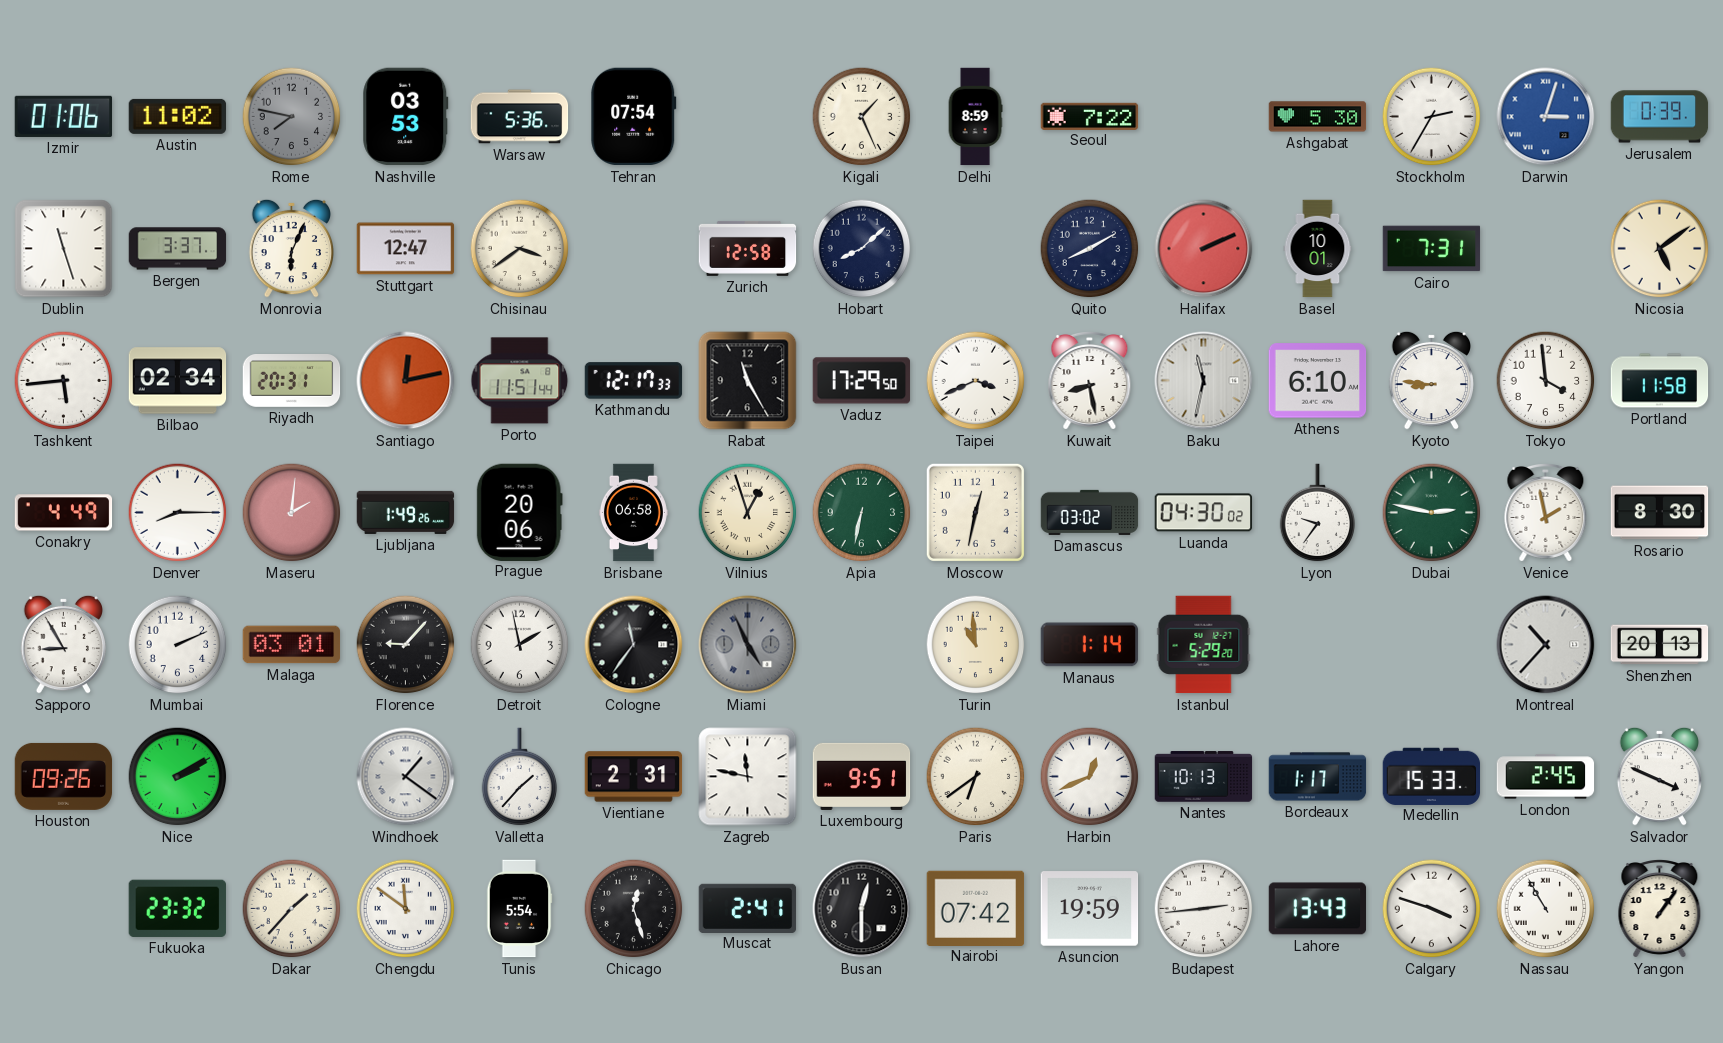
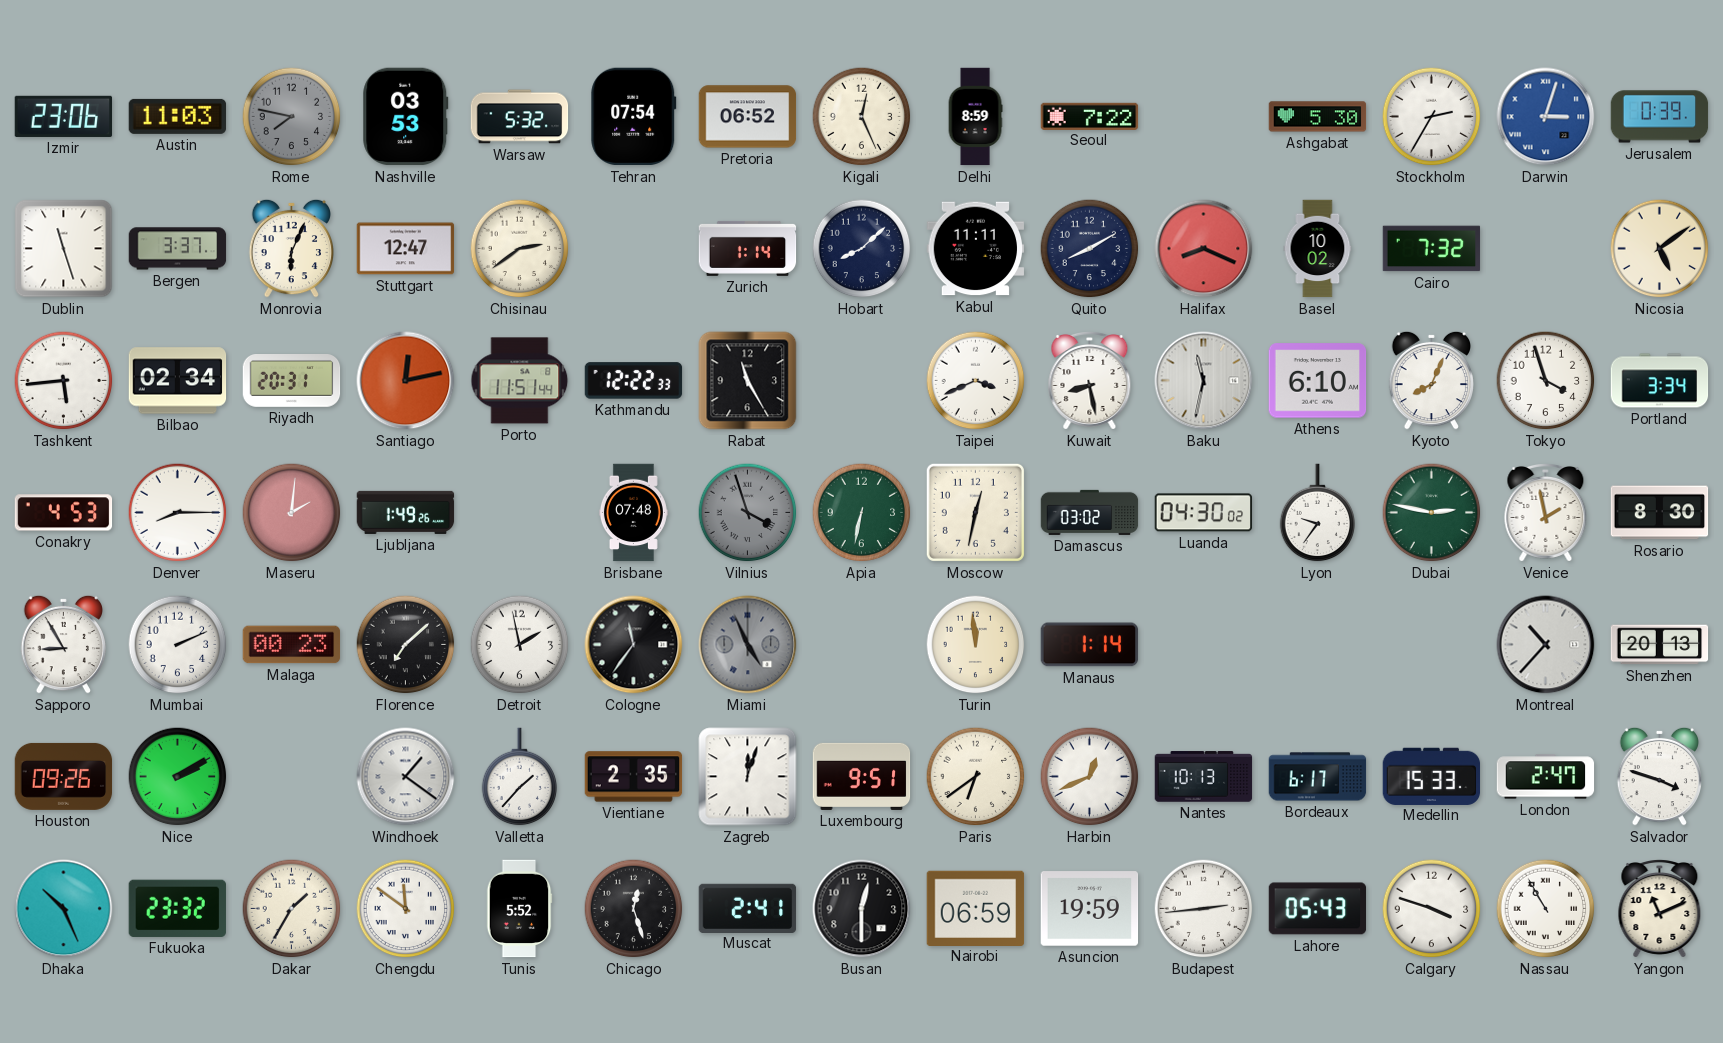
Izmir: 01:06 -> 23:06
Austin: 11:02 -> 11:03
Warsaw: 5:36 -> 5:32
Pretoria: none -> 06:52
Kigali: 1:26 -> 12:26
Chisinau: 3:39 -> 2:39
Zurich: 12:58 -> 1:14
Kabul: none -> 11:11
Halifax: 2:11 -> 8:19
Basel: 10:01 -> 10:02
Cairo: 7:31 -> 7:32
Kathmandu: 12:17 -> 12:22
Vaduz: 17:29 -> none
Kyoto: 8:46 -> 8:04
Tokyo: 3:59 -> 3:57
Portland: 11:58 -> 3:34
Conakry: 4:49 -> 4:53
Prague: 20:06 -> none
Brisbane: 06:58 -> 07:48
Vilnius: 12:57 -> 3:57
Vilnius dial: cream -> grey
Malaga: 03:01 -> 00:23
Florence: 9:07 -> 7:08
Turin: 10:59 -> 11:59
Istanbul: 5:29 -> none
Vientiane: 2:31 -> 2:35
Zagreb: 11:47 -> 12:03
Bordeaux: 1:17 -> 6:17
London: 2:45 -> 2:47
Salvador: 3:49 -> 3:48
Dhaka: none -> 10:26
Dakar: 1:37 -> 1:35
Tunis: 5:54 -> 5:52
Nairobi: 07:42 -> 06:59
Lahore: 13:43 -> 05:43
Yangon: 1:06 -> 11:11
